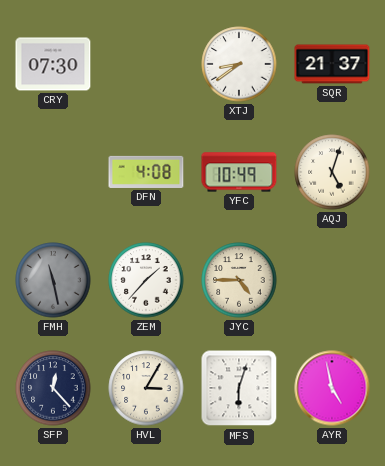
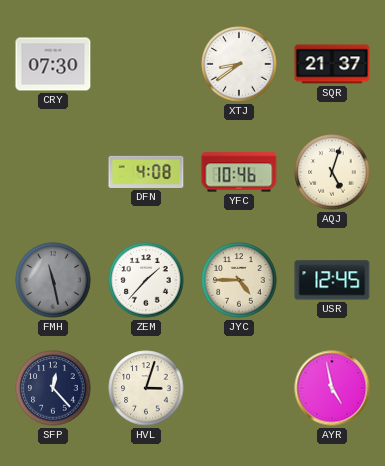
YFC: 10:49 -> 10:46
USR: none -> 12:45
HVL: 3:05 -> 3:03
MFS: 6:03 -> none
